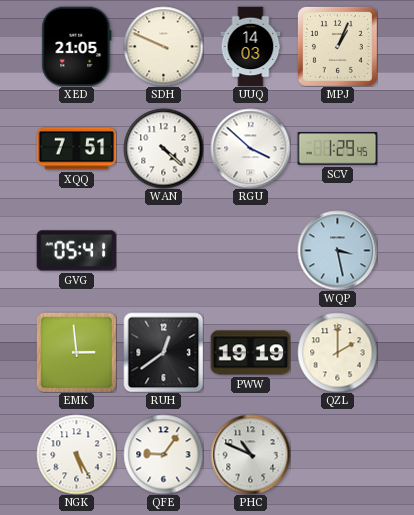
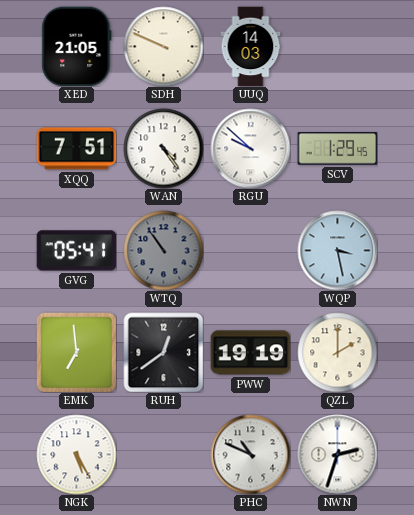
MPJ: 1:04 -> none
WAN: 4:22 -> 4:24
RGU: 3:52 -> 9:52
WTQ: none -> 10:54
EMK: 2:59 -> 6:59
QFE: 9:06 -> none
NWN: none -> 2:33
